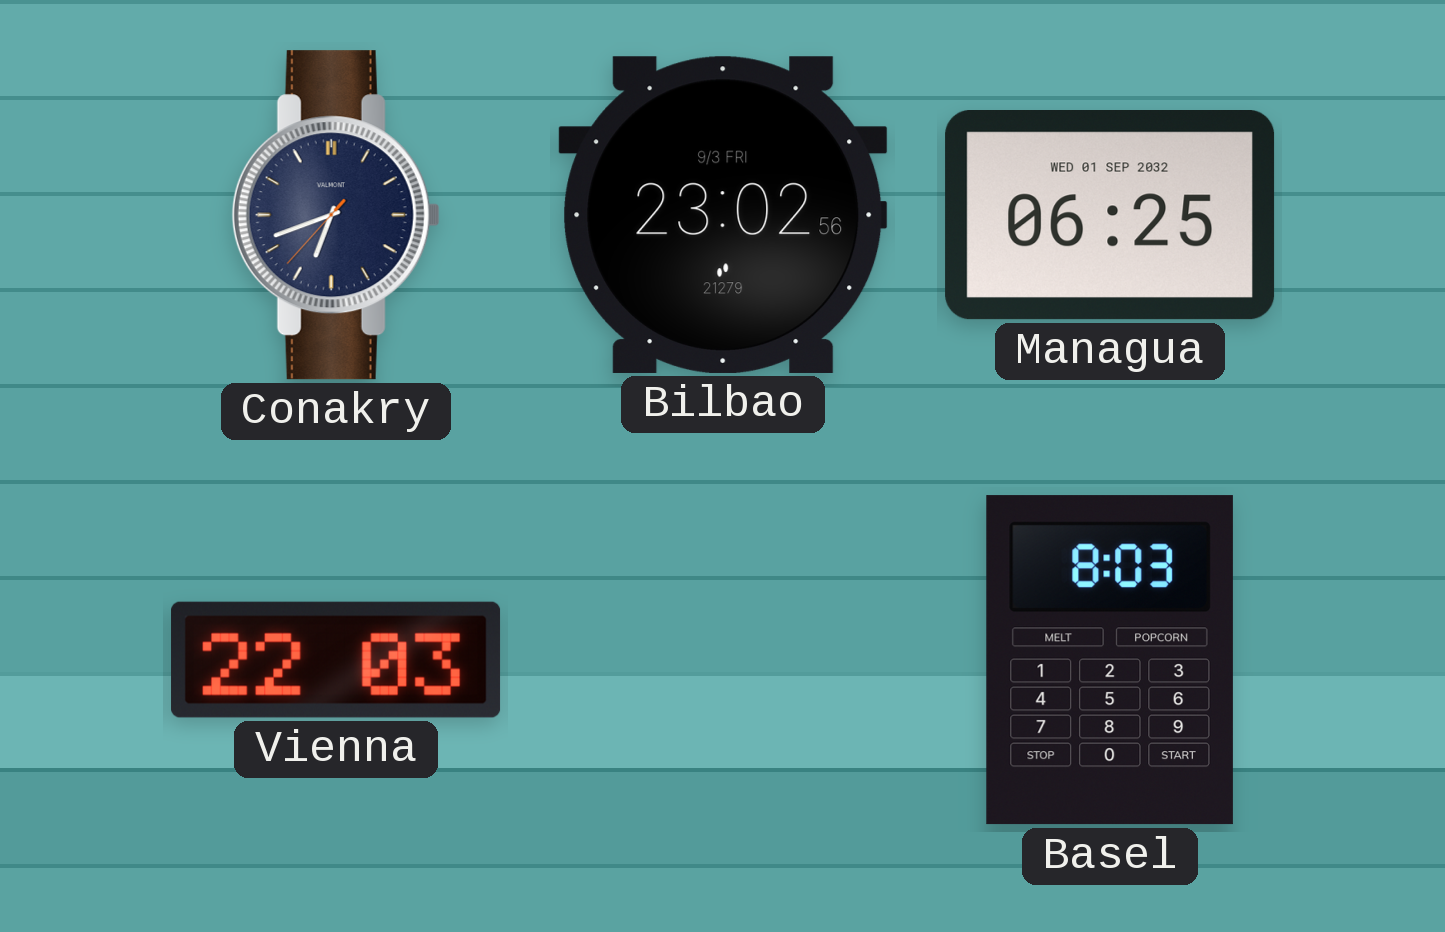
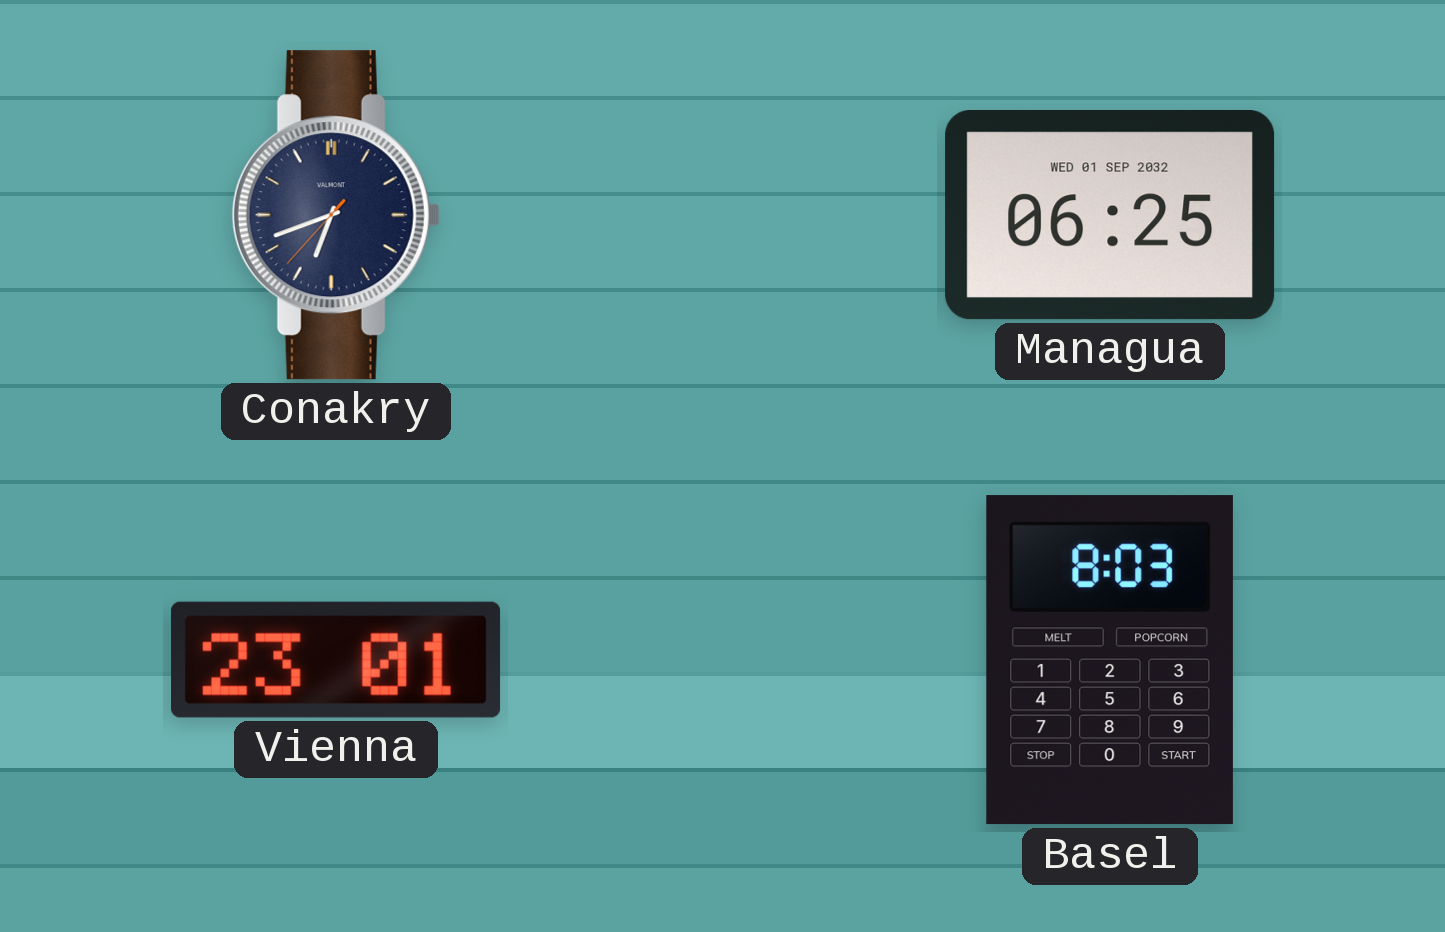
Bilbao: 23:02 -> none
Vienna: 22:03 -> 23:01
